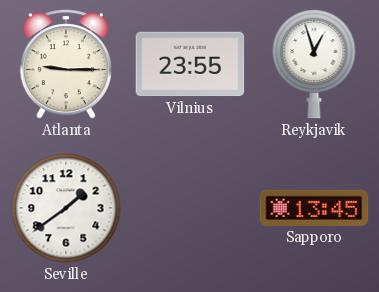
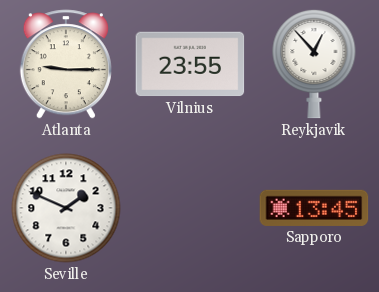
Reykjavik: 12:57 -> 12:53
Seville: 1:39 -> 1:49
